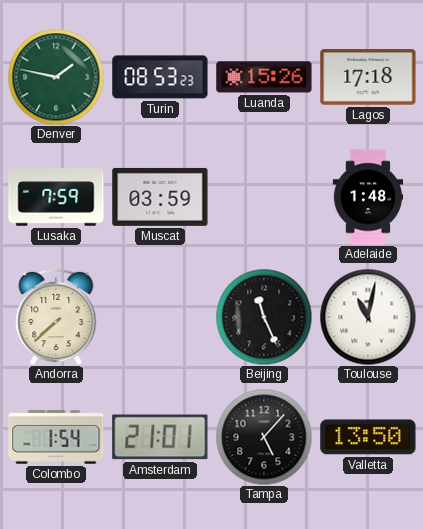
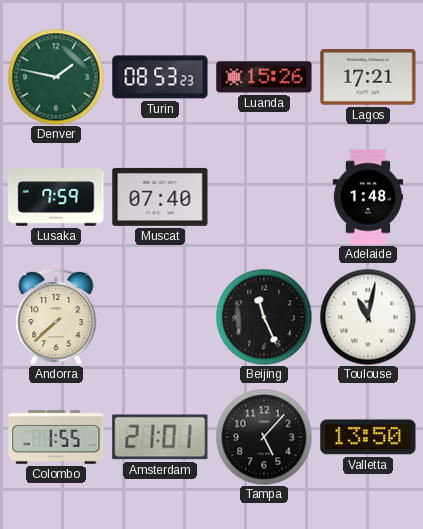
Lagos: 17:18 -> 17:21
Muscat: 03:59 -> 07:40
Colombo: 1:54 -> 1:55
